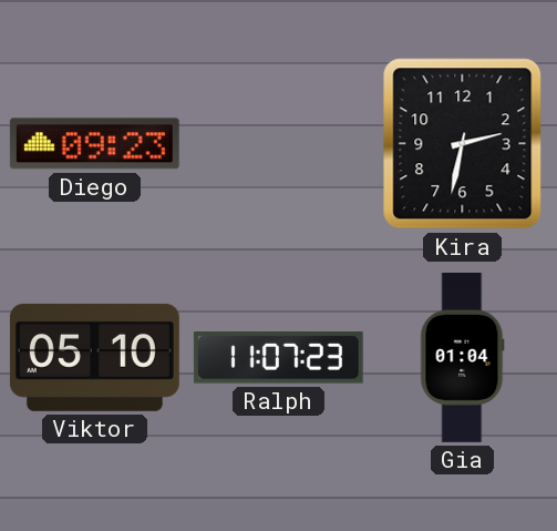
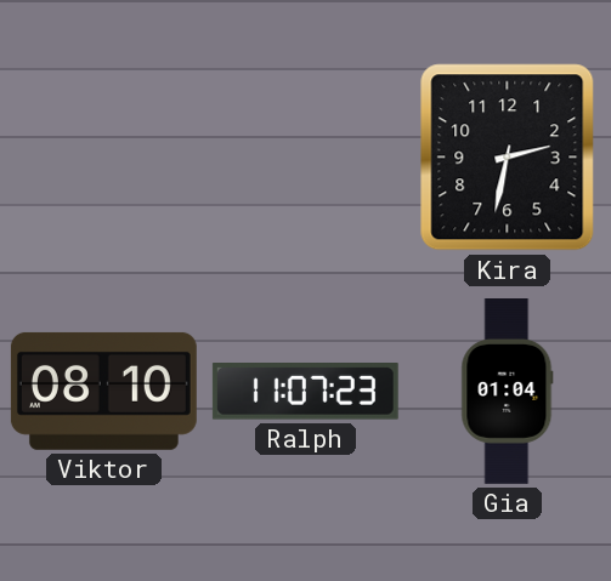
Diego: 09:23 -> none
Viktor: 05:10 -> 08:10
